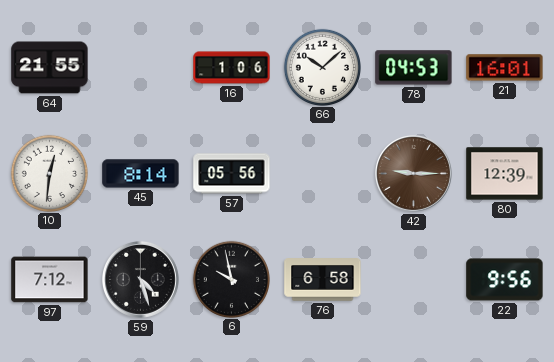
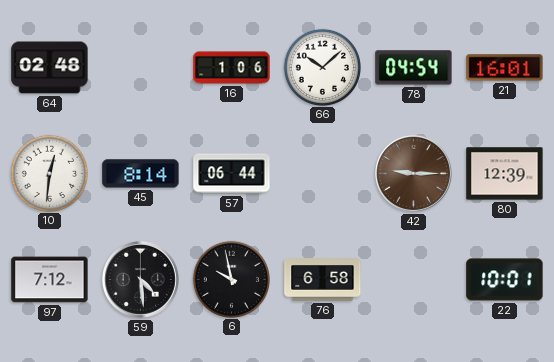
64: 21:55 -> 02:48
78: 04:53 -> 04:54
57: 05:56 -> 06:44
59: 4:27 -> 4:29
22: 9:56 -> 10:01
